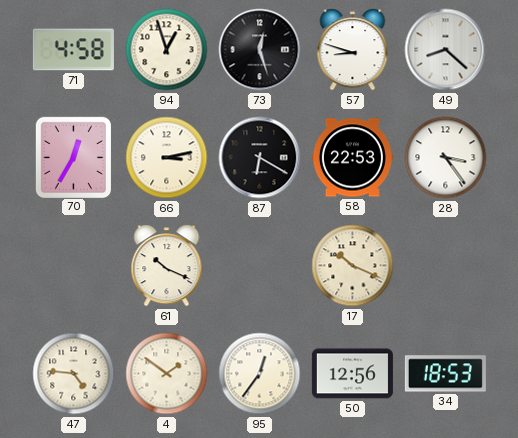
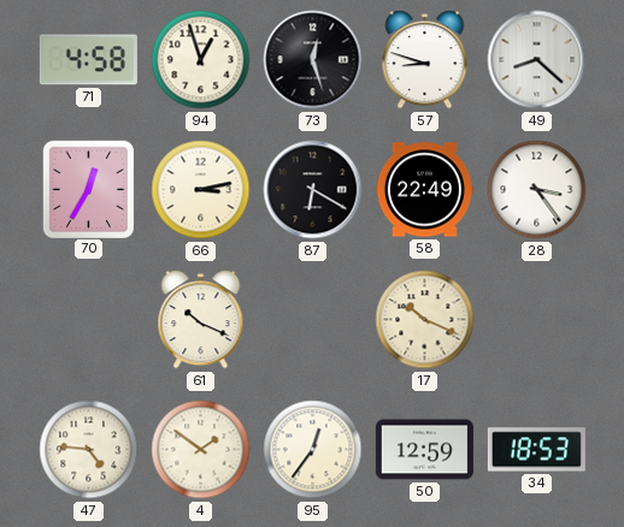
58: 22:53 -> 22:49
50: 12:56 -> 12:59
